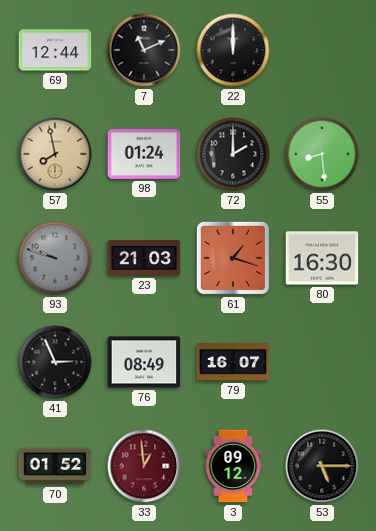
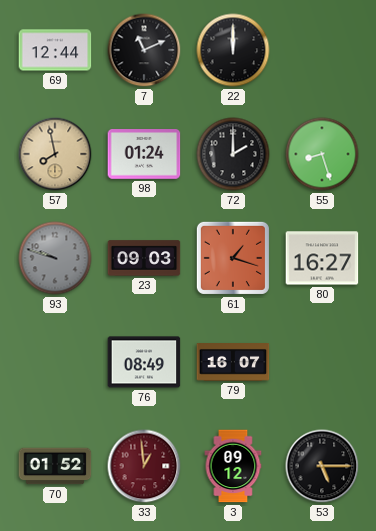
55: 8:29 -> 8:27
23: 21:03 -> 09:03
80: 16:30 -> 16:27
41: 2:56 -> none
